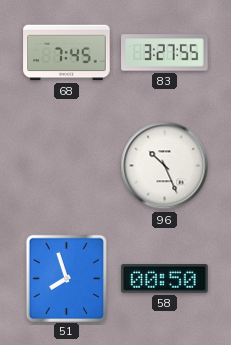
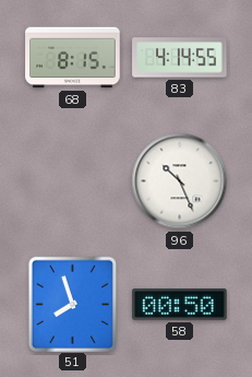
68: 7:45 -> 8:15
83: 3:27 -> 4:14
